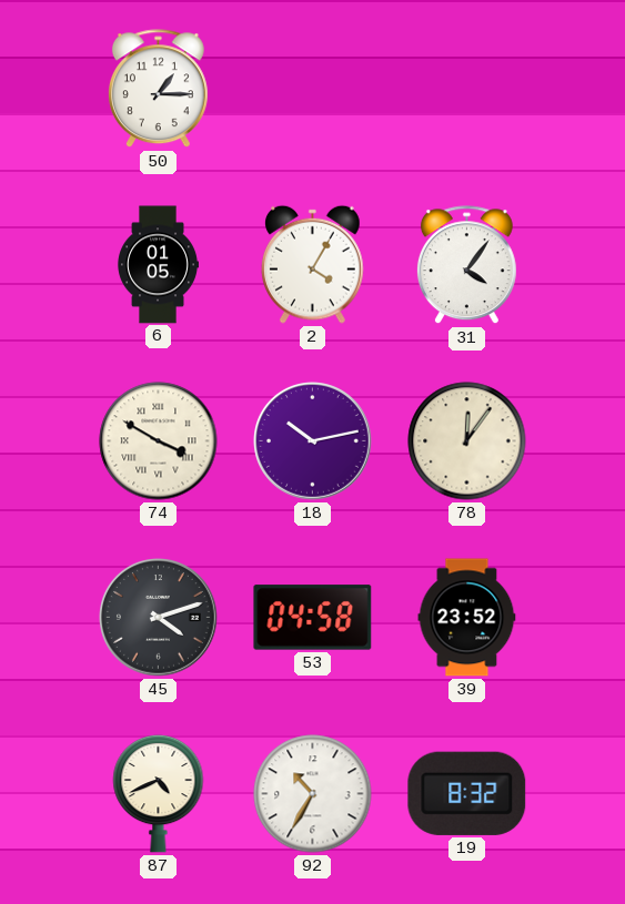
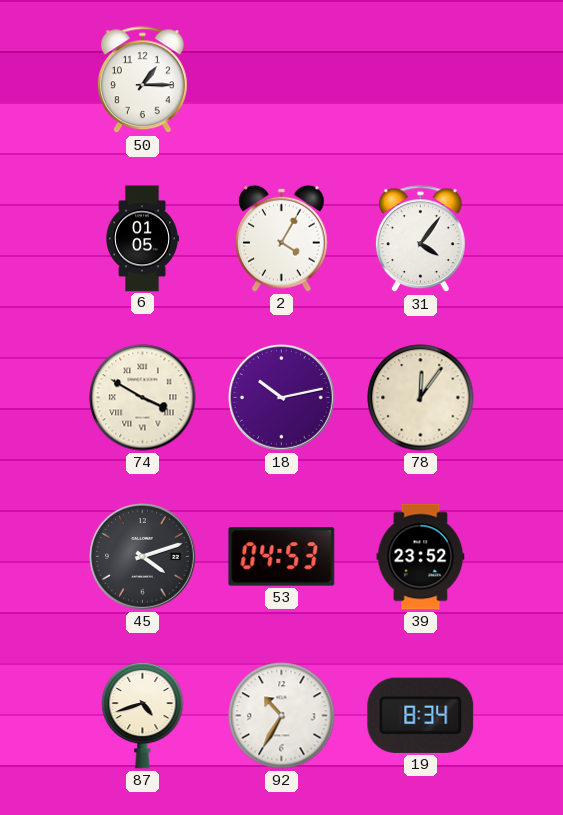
53: 04:58 -> 04:53
87: 4:41 -> 4:42
19: 8:32 -> 8:34
